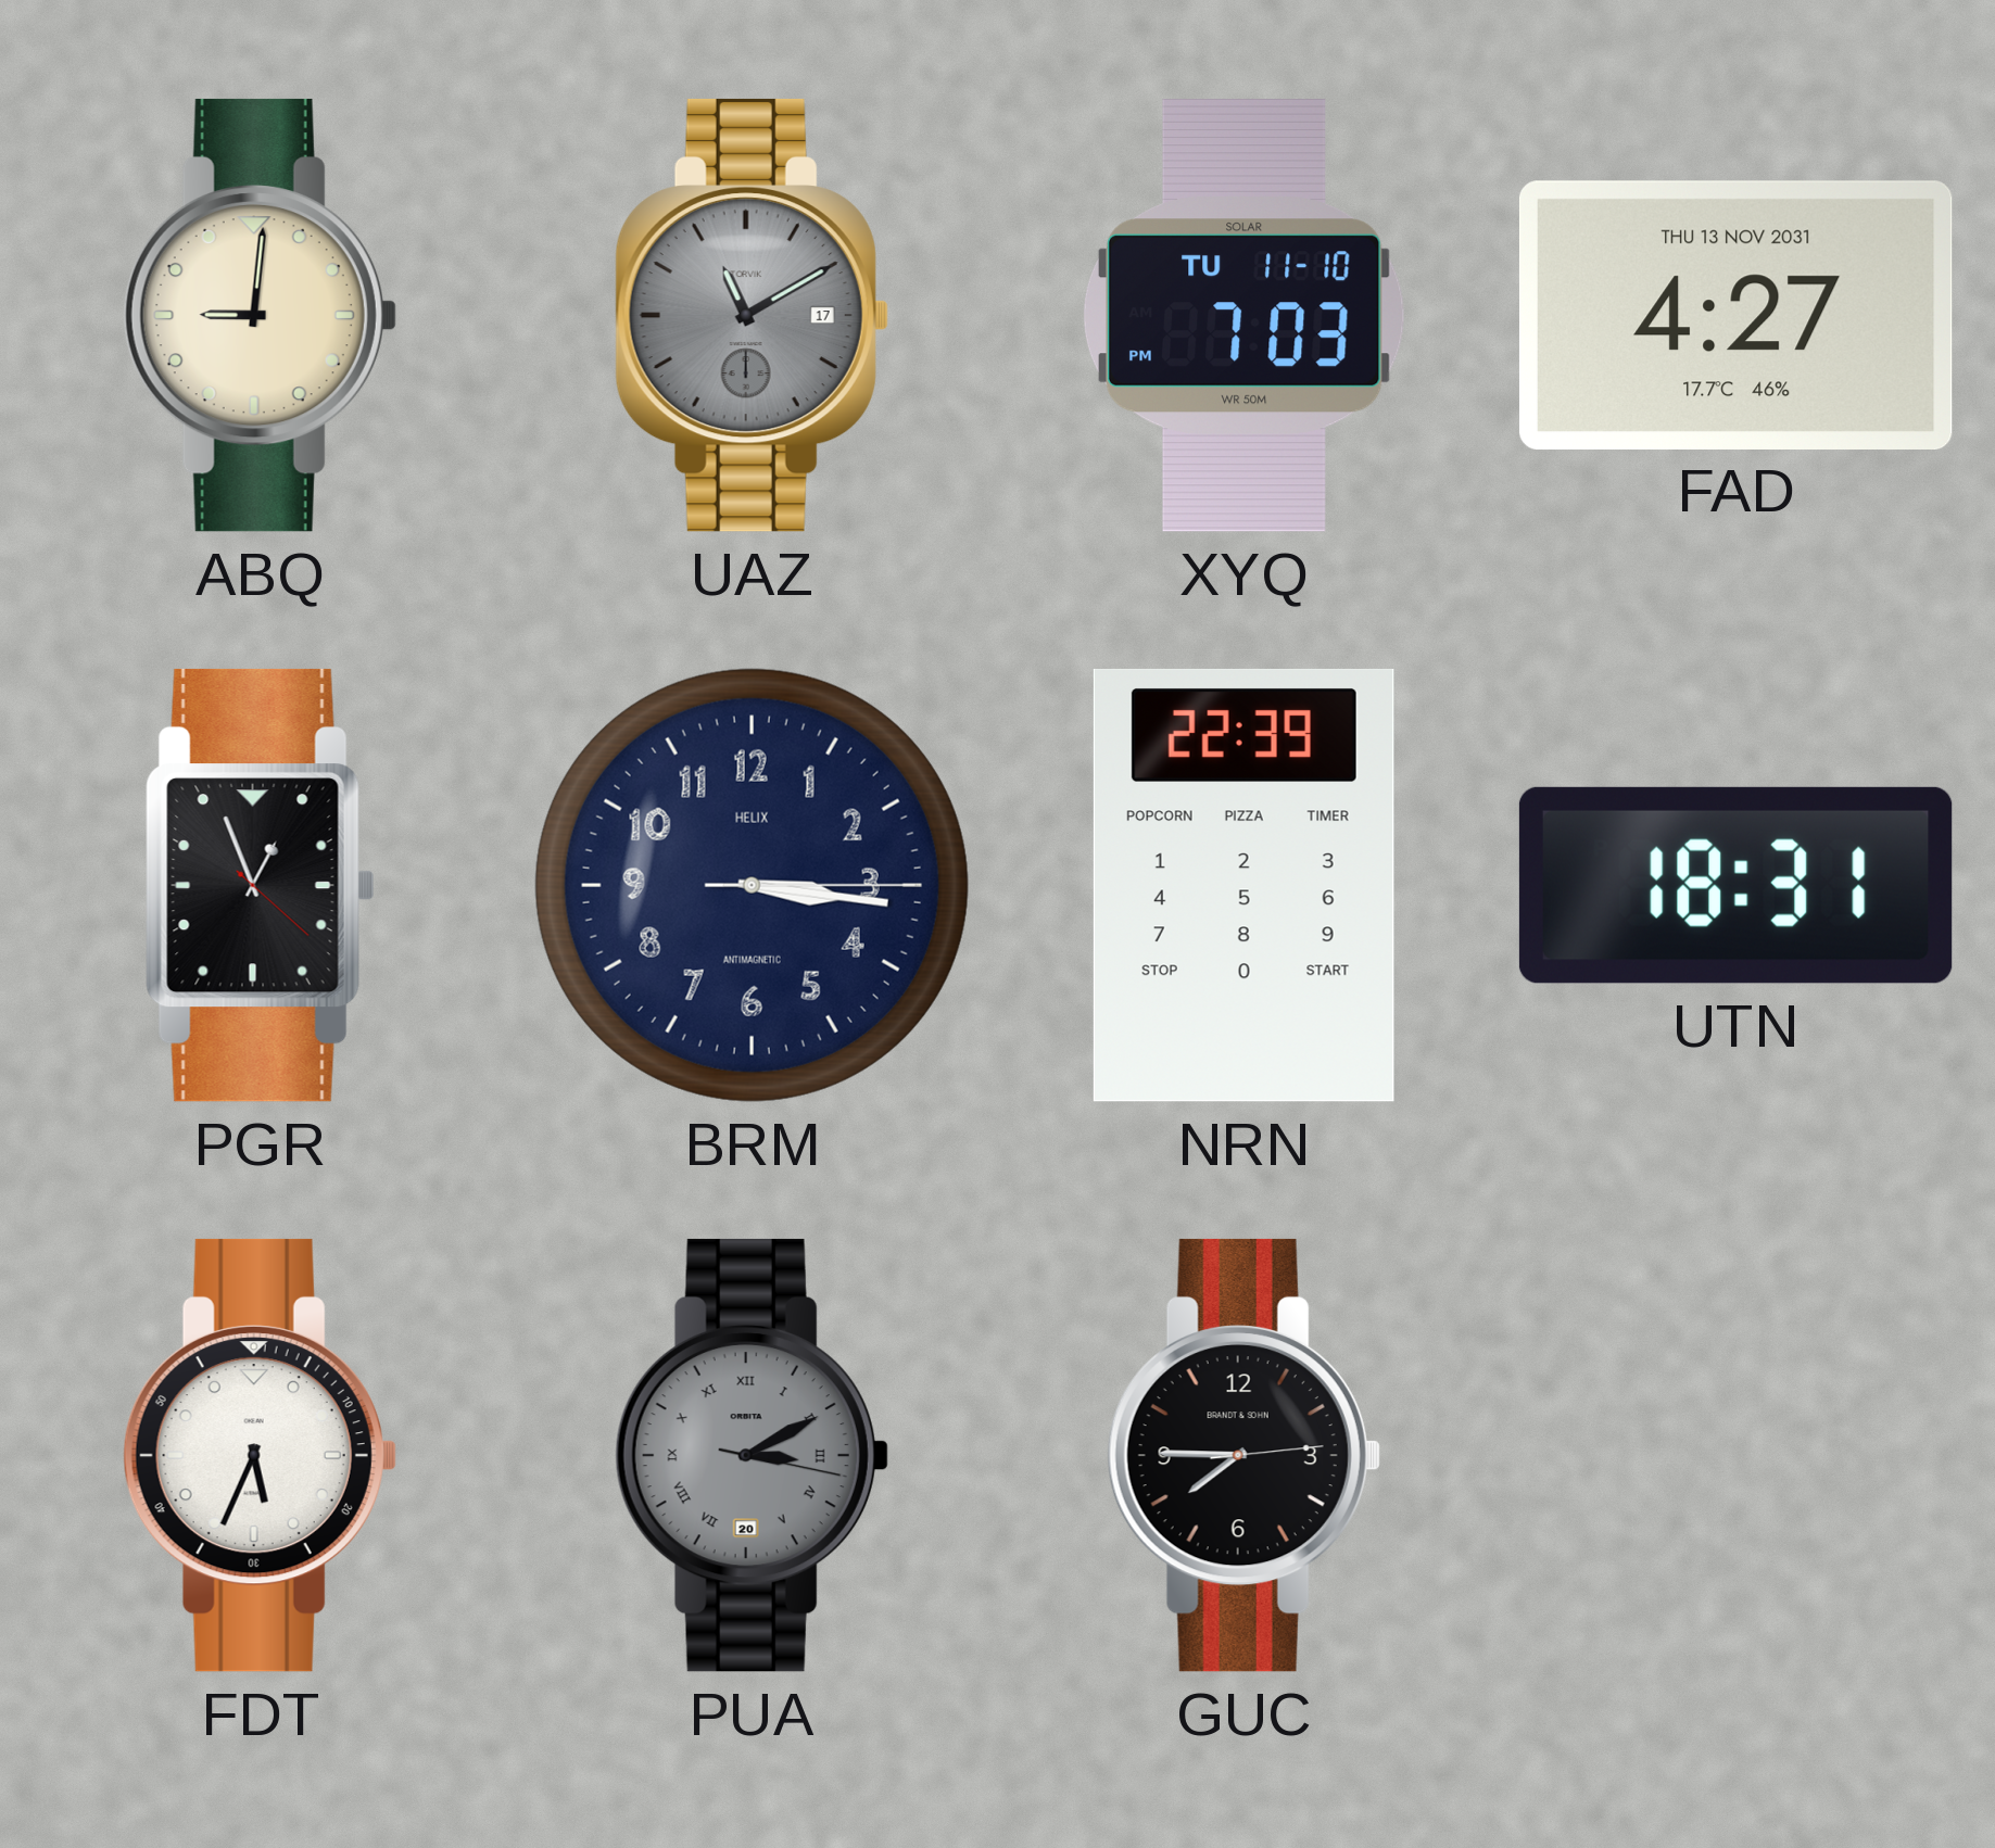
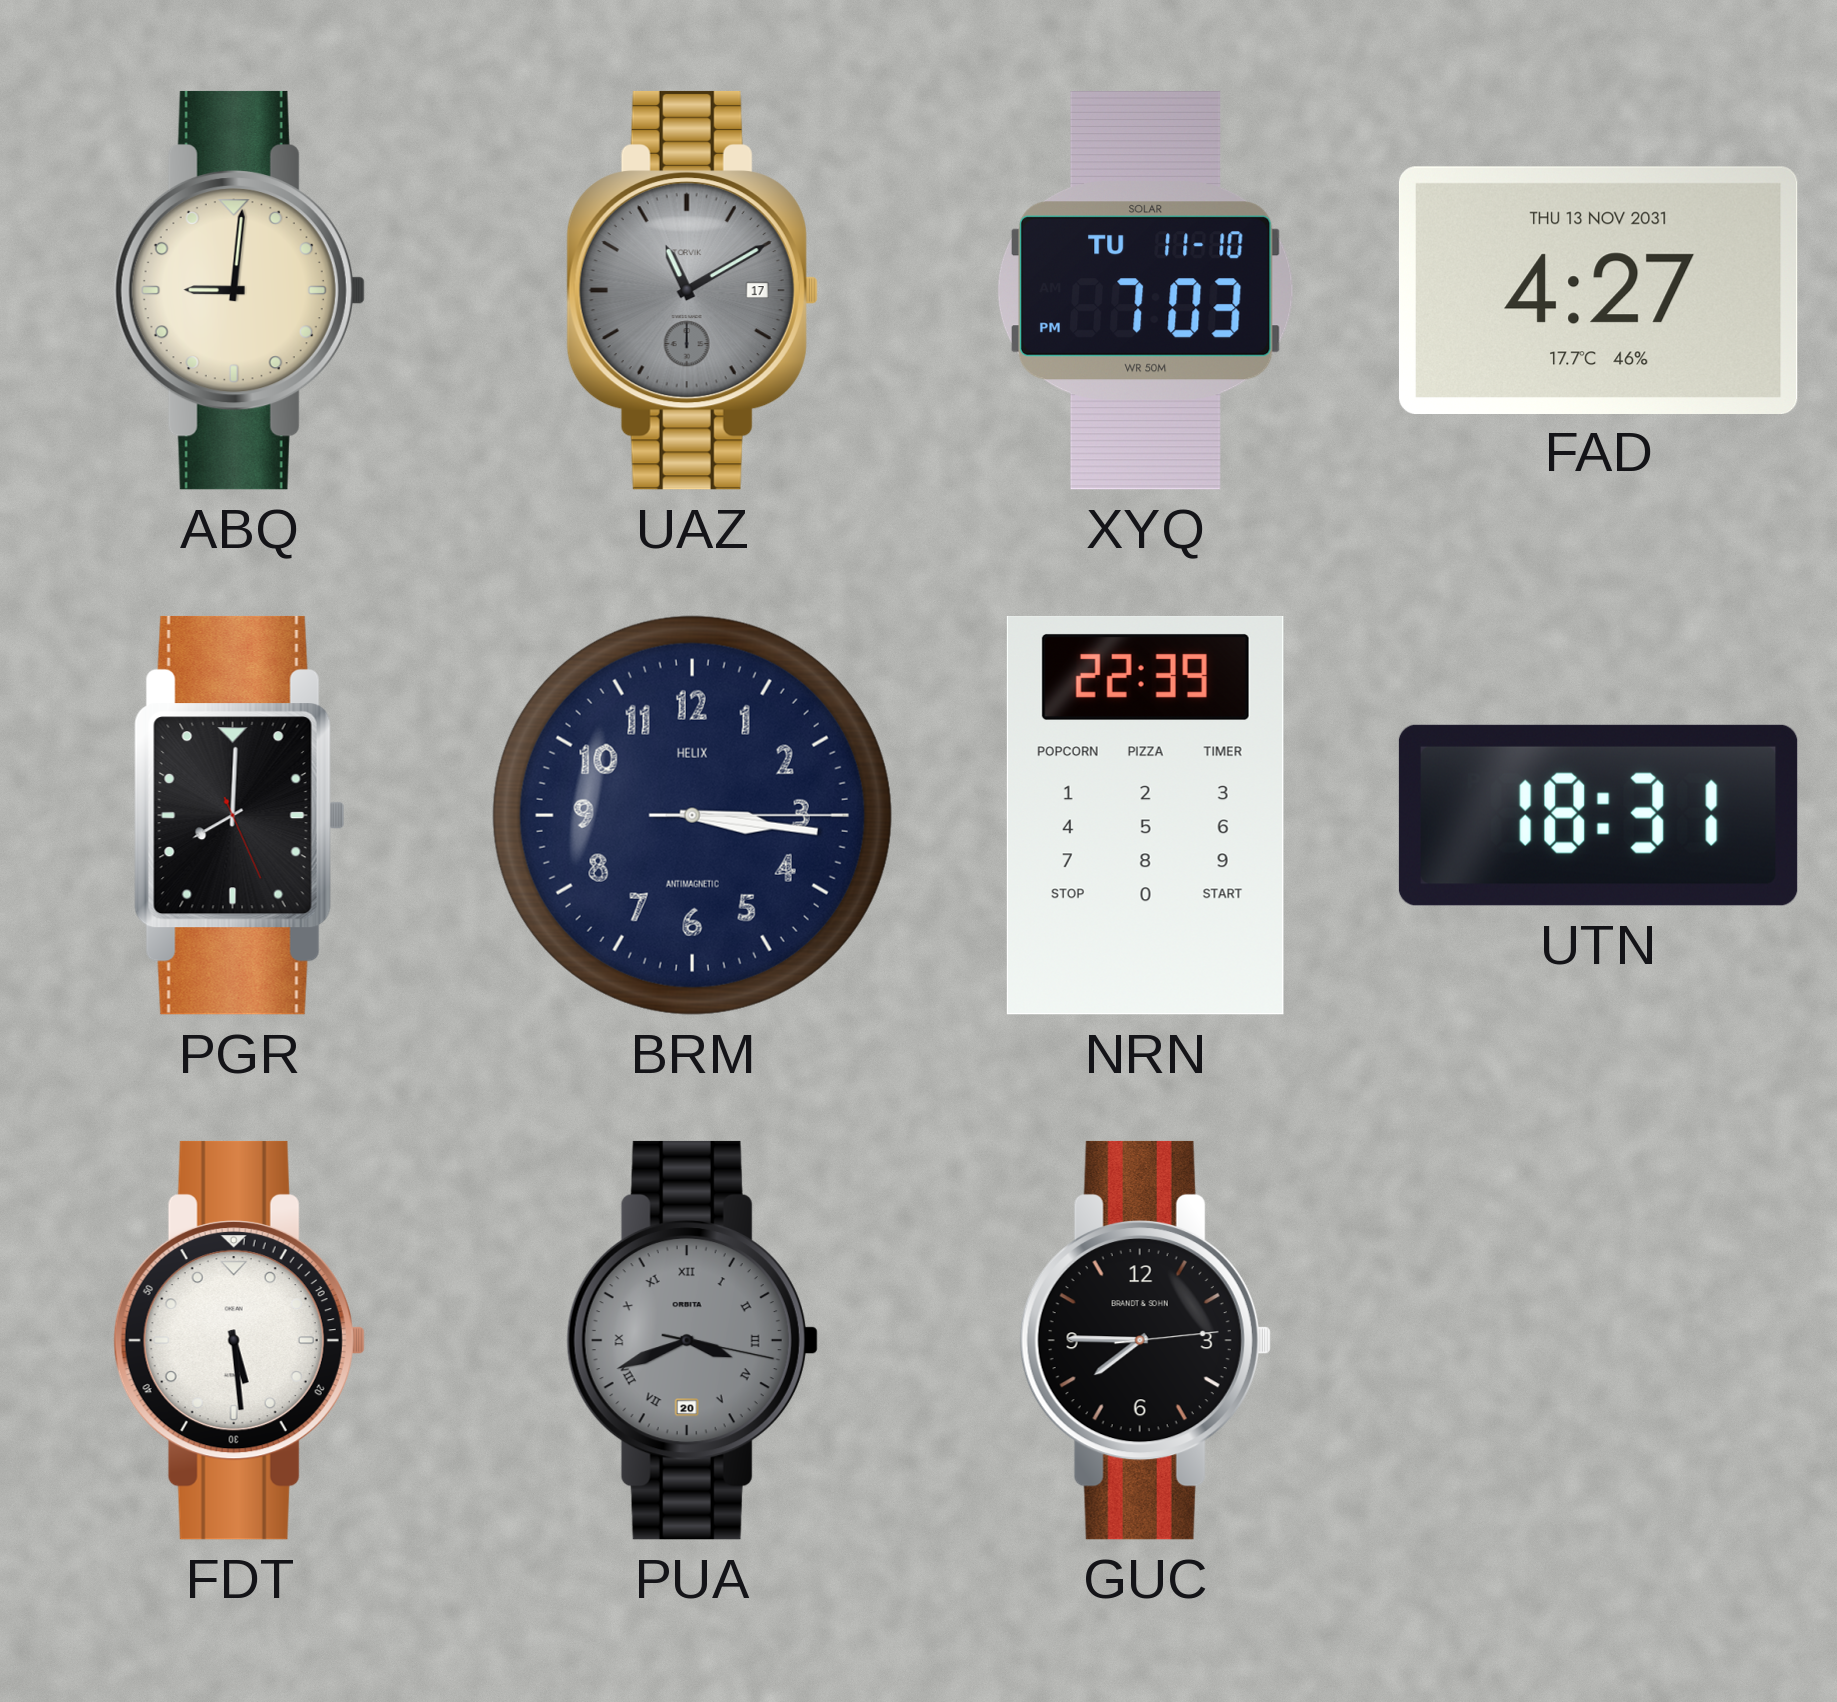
PGR: 12:56 -> 8:00
FDT: 5:34 -> 5:29
PUA: 3:10 -> 3:41
